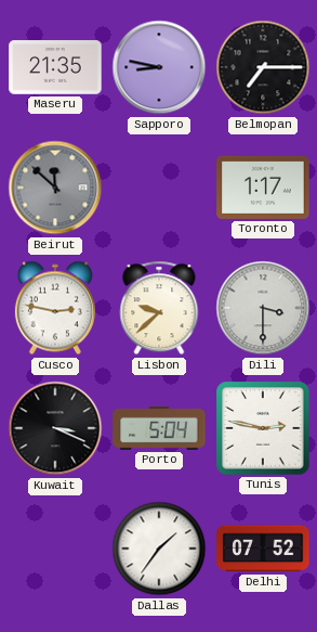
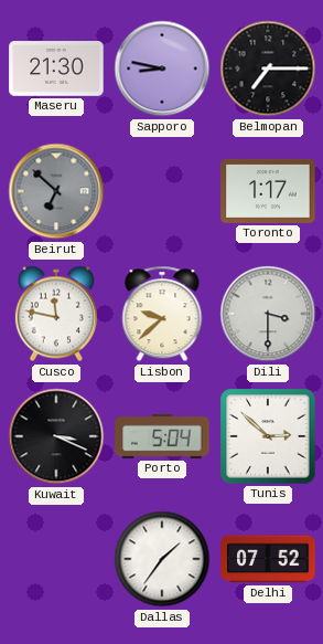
Maseru: 21:35 -> 21:30
Beirut: 11:52 -> 6:52
Cusco: 2:47 -> 11:47
Tunis: 2:47 -> 2:52
